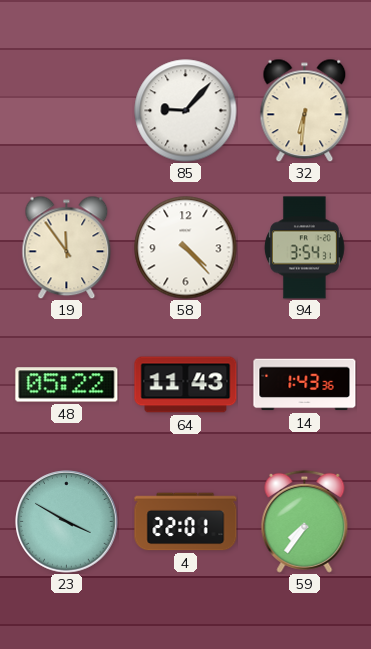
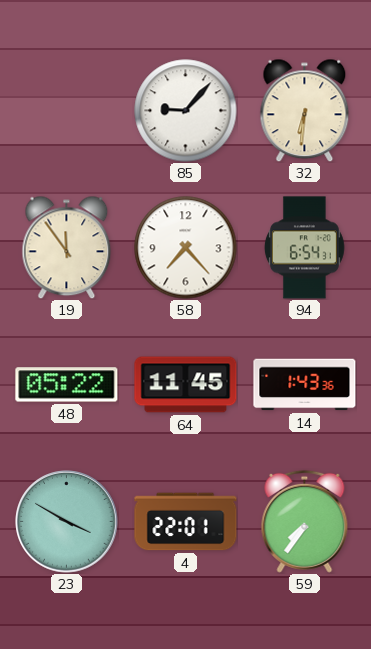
58: 4:23 -> 7:23
94: 3:54 -> 6:54
64: 11:43 -> 11:45
